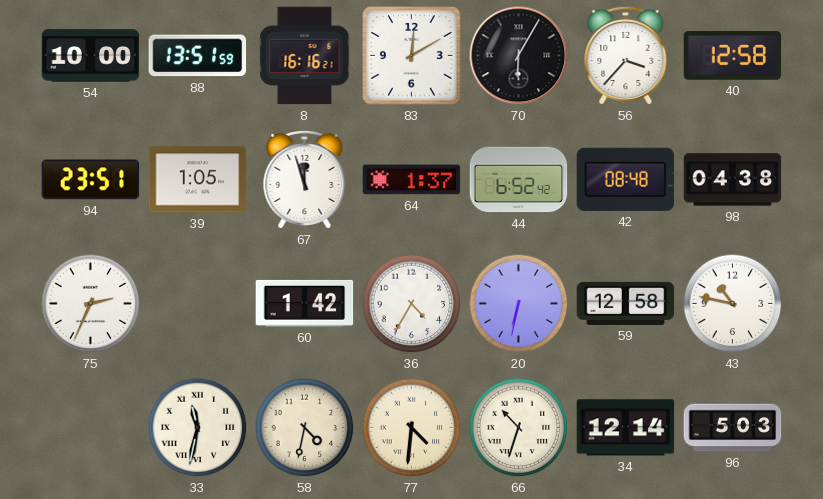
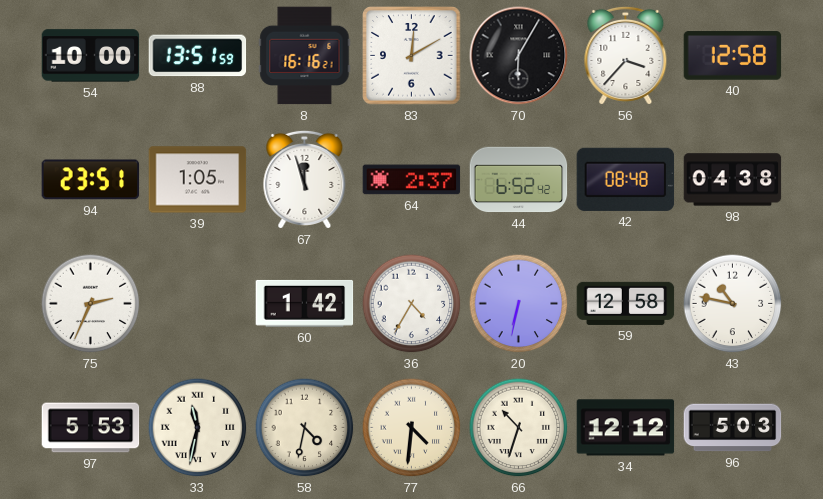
64: 1:37 -> 2:37
97: none -> 5:53
34: 12:14 -> 12:12
